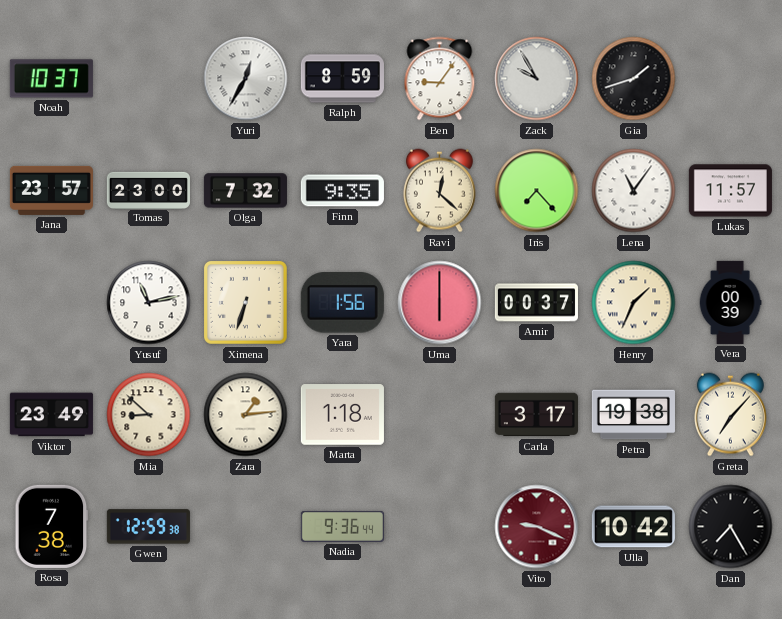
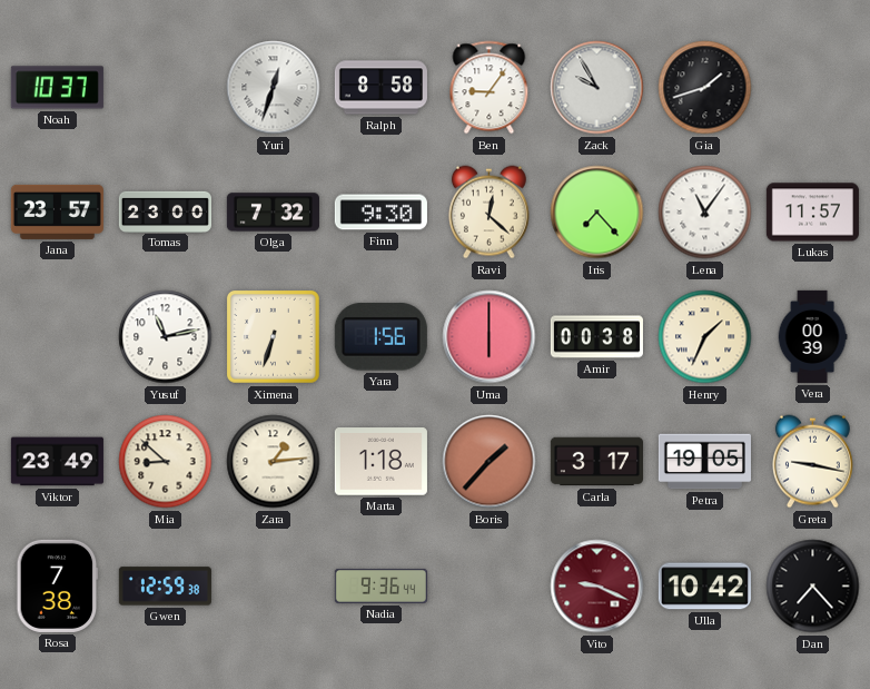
Yuri: 12:35 -> 12:33
Ralph: 8:59 -> 8:58
Finn: 9:35 -> 9:30
Amir: 00:37 -> 00:38
Boris: none -> 1:37
Petra: 19:38 -> 19:05
Greta: 7:07 -> 9:17
Dan: 7:25 -> 7:23
